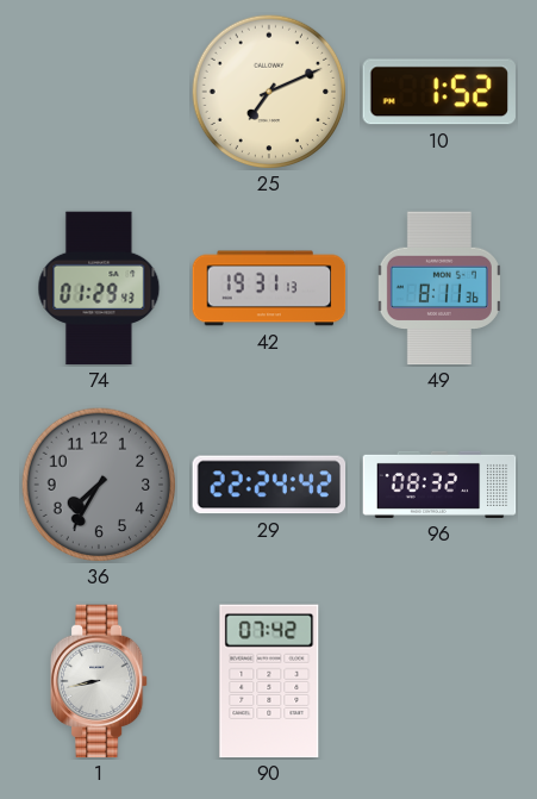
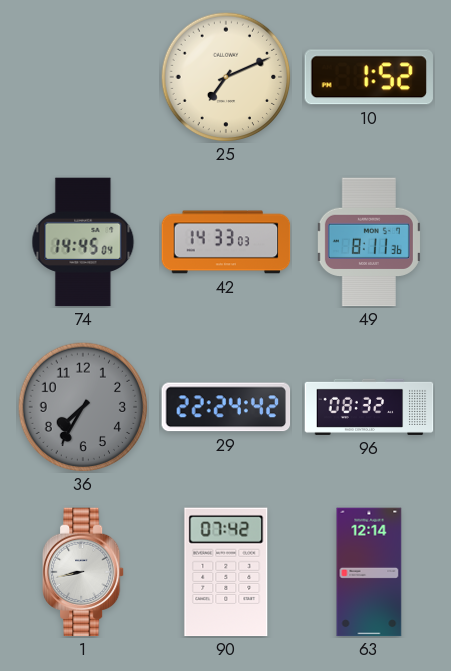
74: 01:29 -> 14:45
42: 19:31 -> 14:33
63: none -> 12:14
